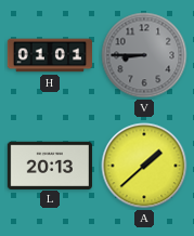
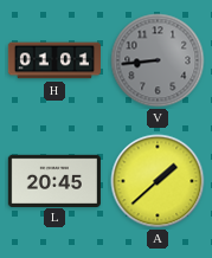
V: 8:45 -> 8:44
L: 20:13 -> 20:45
